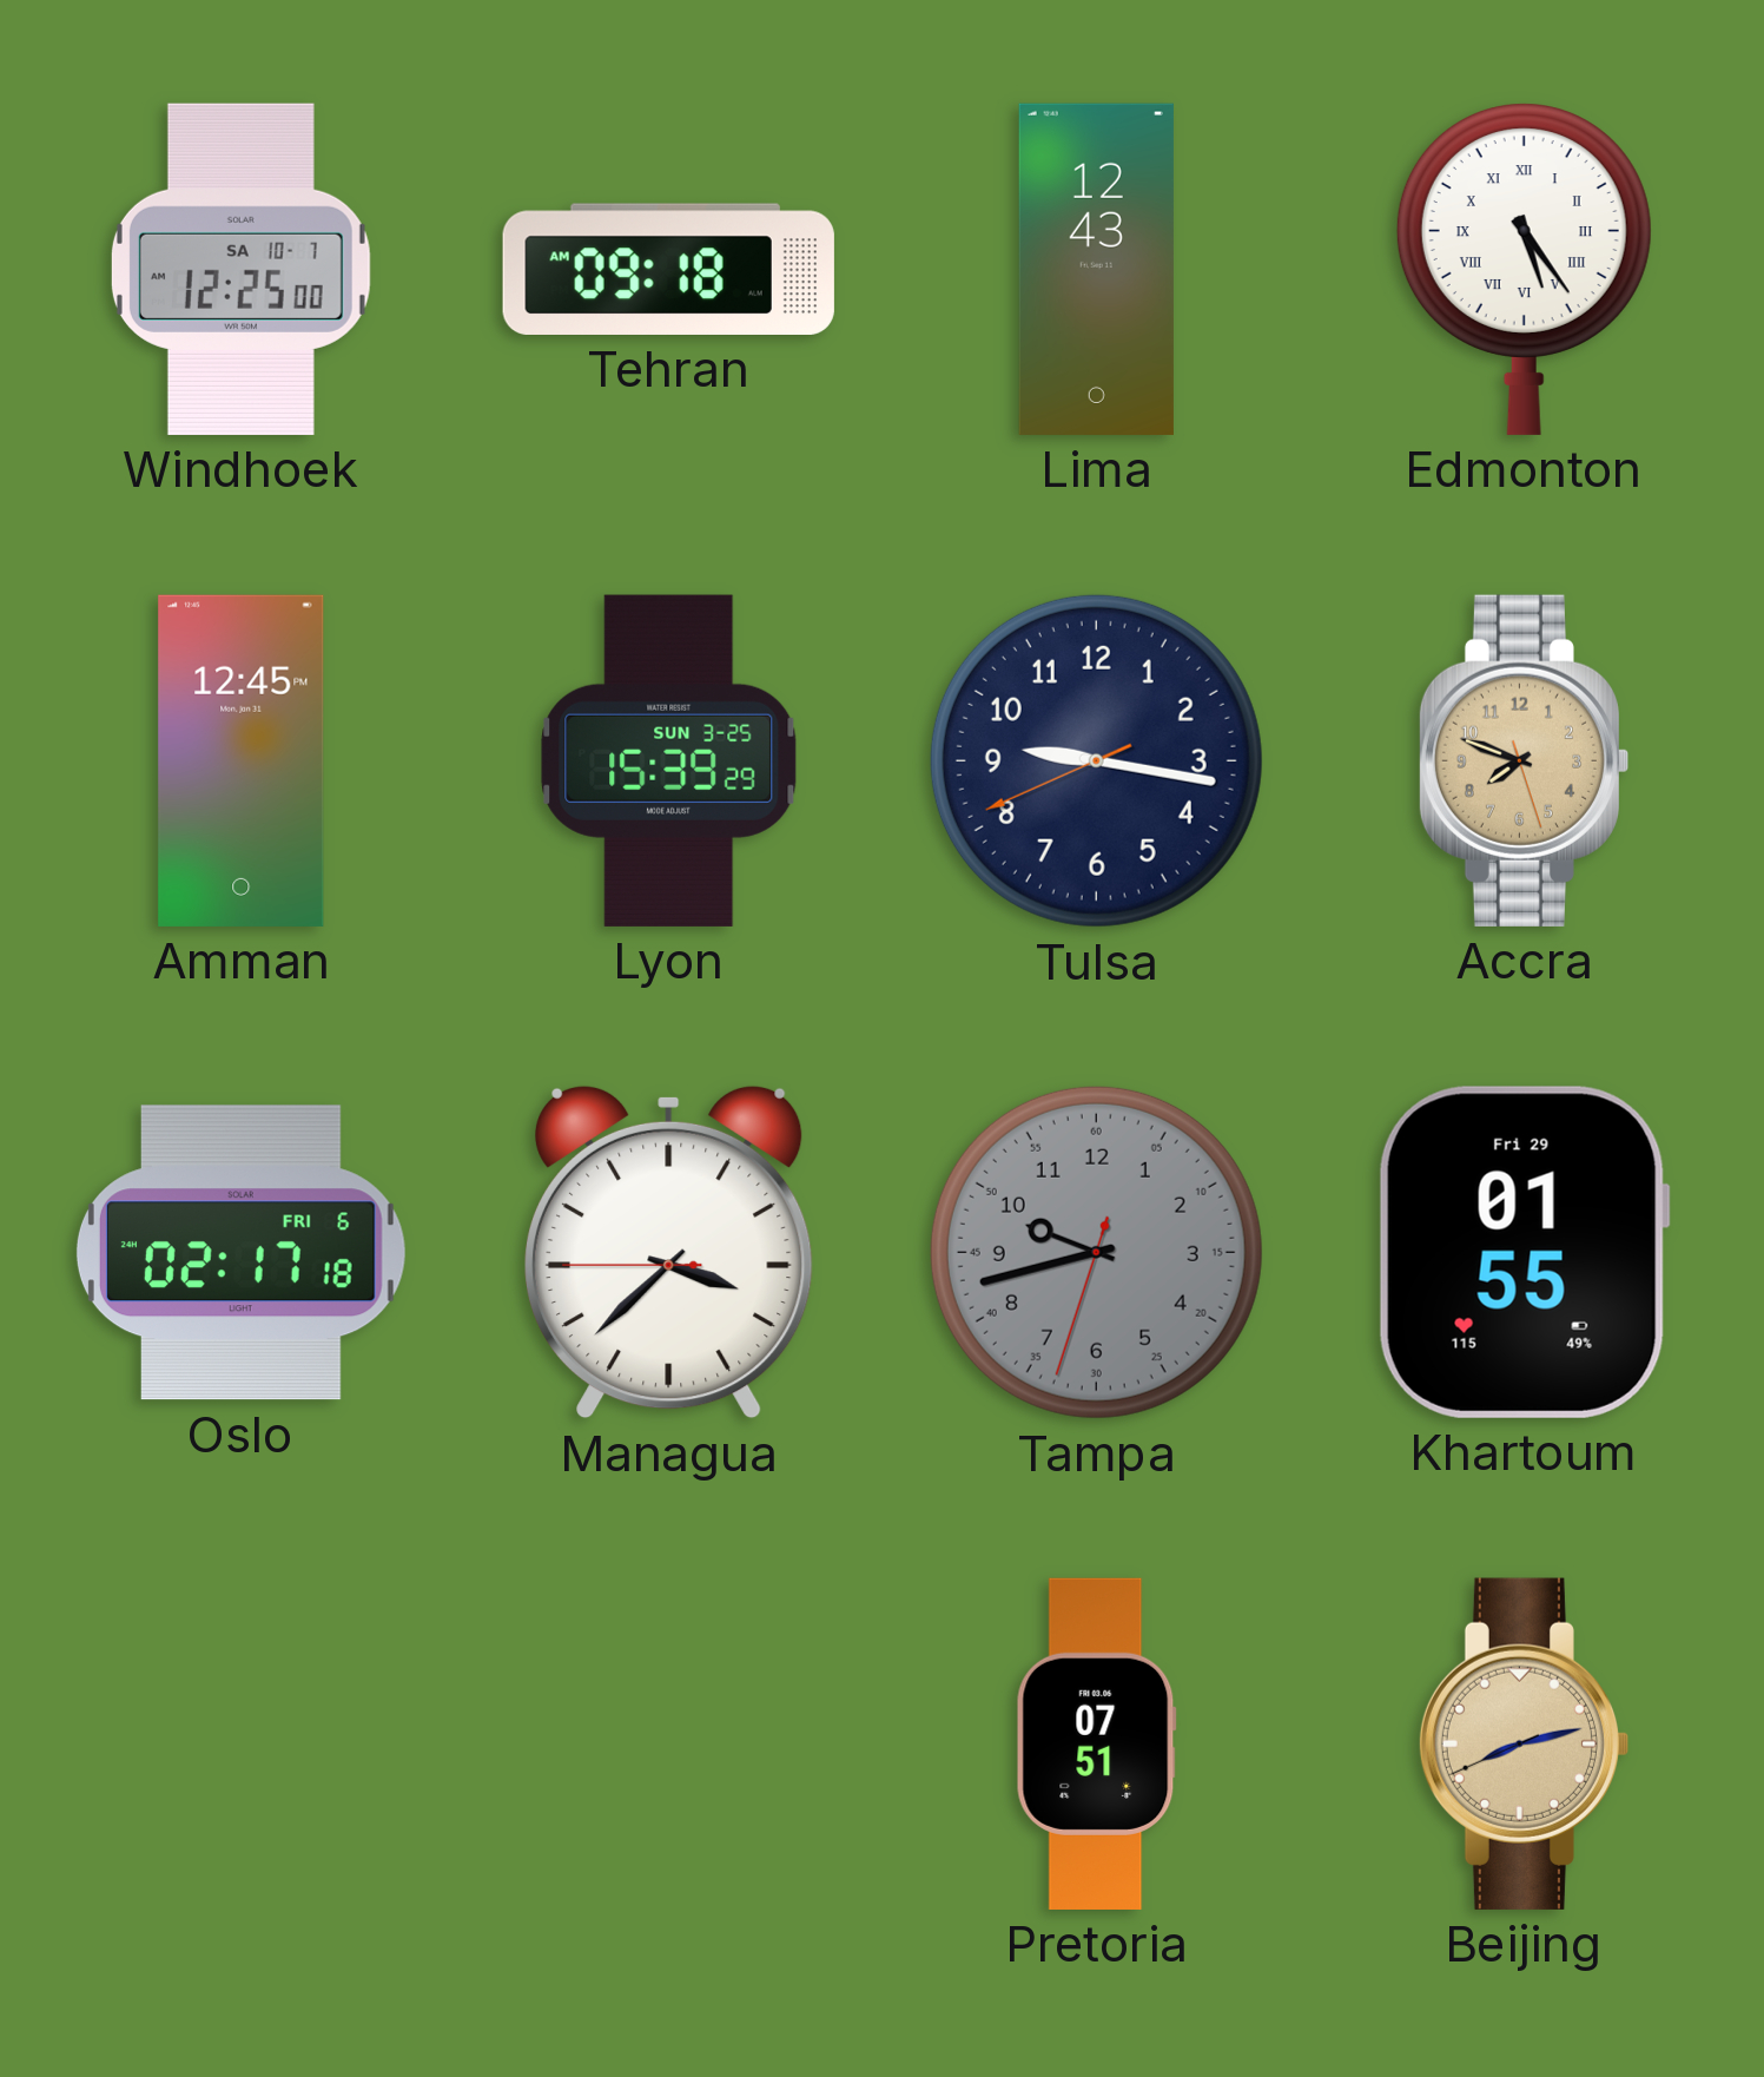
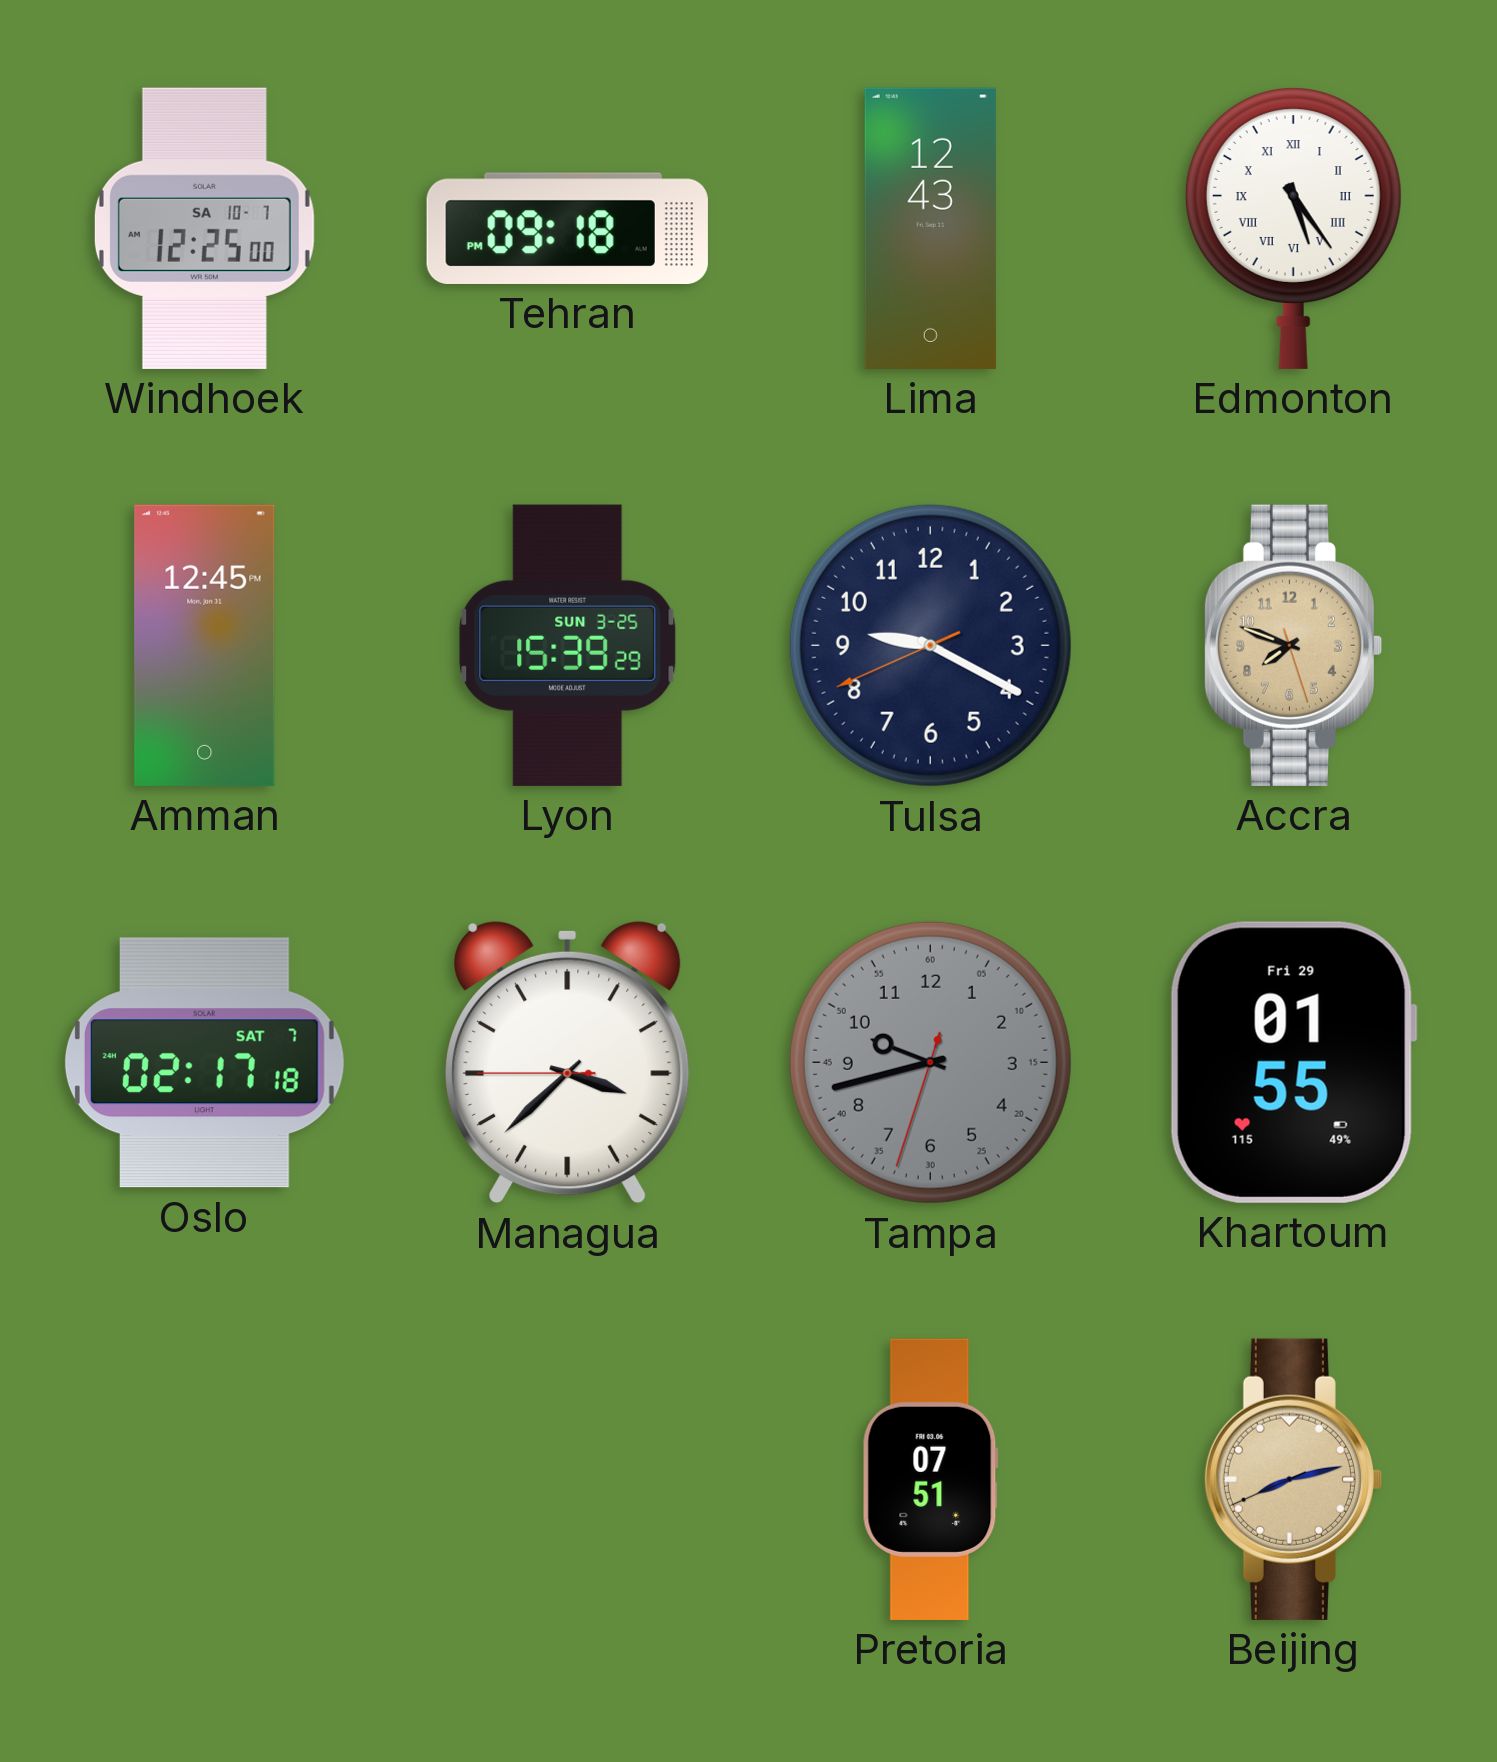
Tehran: 09:18 AM -> 09:18 PM
Tulsa: 9:16 -> 9:19
Oslo date: FRI 6 -> SAT 7
